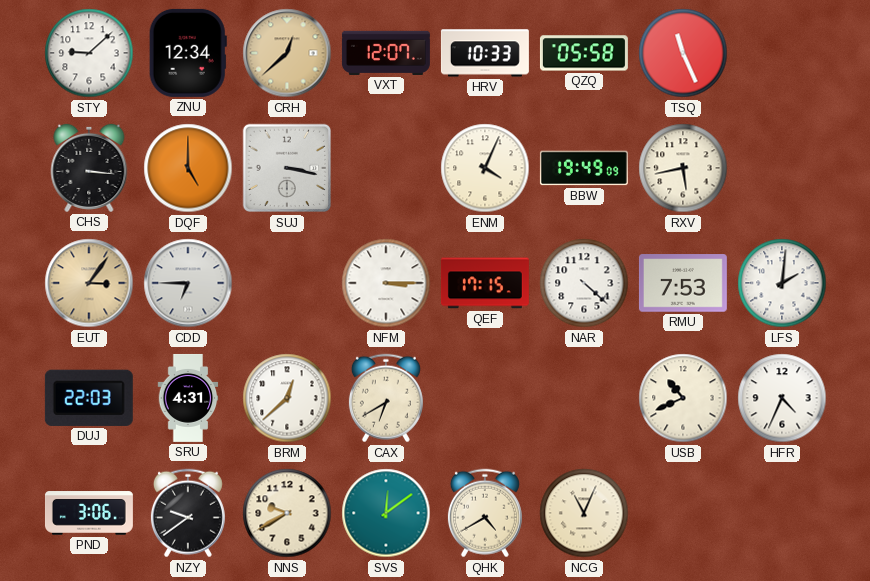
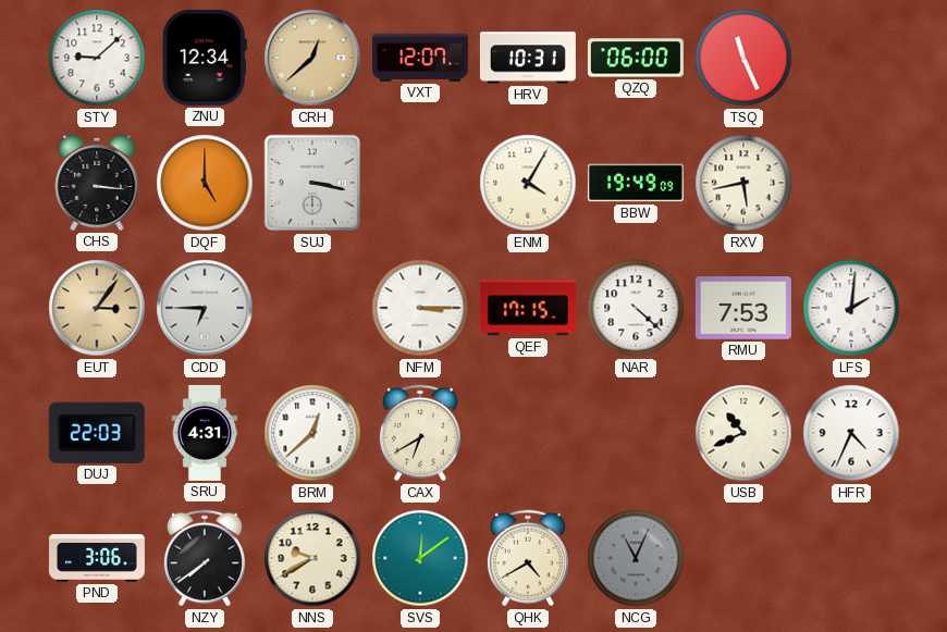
HRV: 10:33 -> 10:31
QZQ: 05:58 -> 06:00
ENM: 4:04 -> 4:05
NZY: 9:39 -> 7:39
NCG dial: cream -> grey
